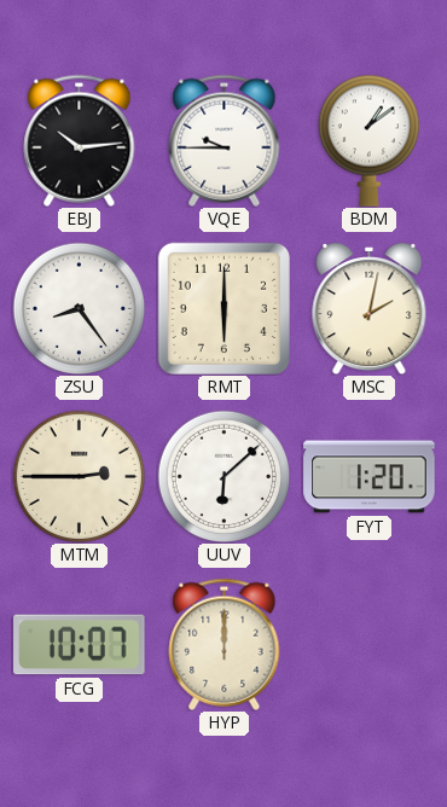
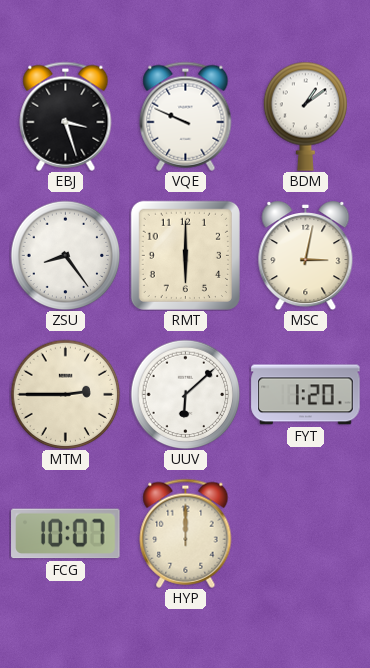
EBJ: 10:14 -> 3:27
VQE: 9:45 -> 9:49
MSC: 2:02 -> 3:02
